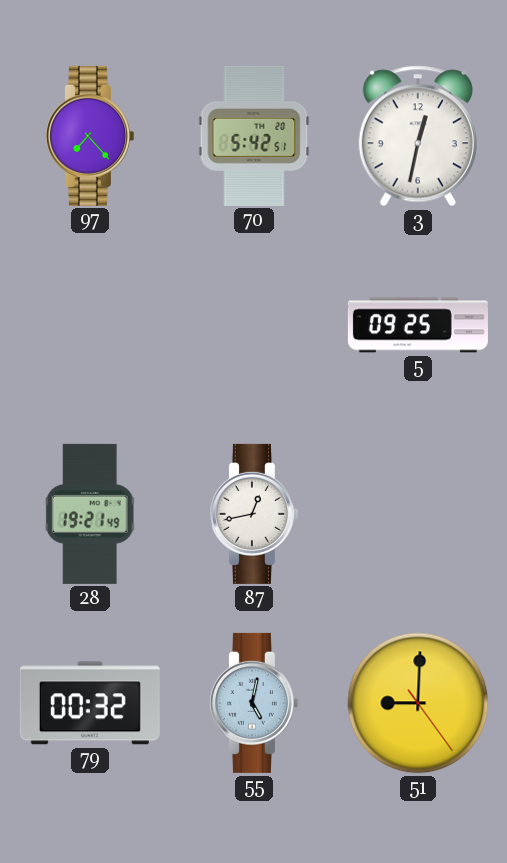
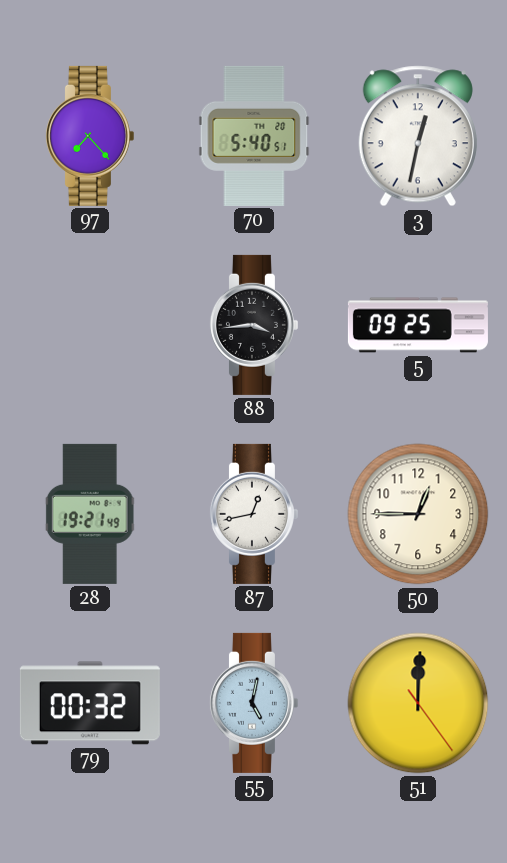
70: 5:42 -> 5:40
88: none -> 3:44
50: none -> 12:45
51: 9:00 -> 12:00
